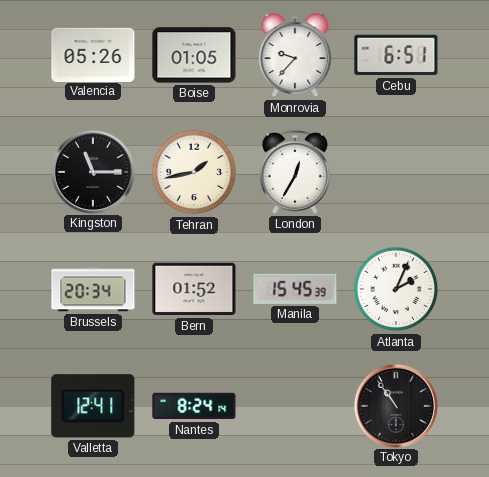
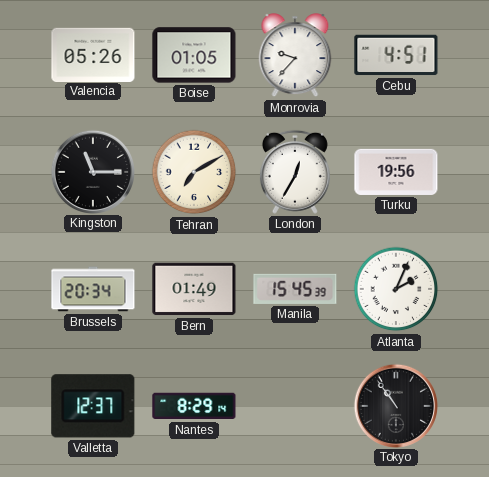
Cebu: 6:51 -> 4:51
Tehran: 1:43 -> 7:10
Turku: none -> 19:56
Bern: 01:52 -> 01:49
Valletta: 12:41 -> 12:37
Nantes: 8:24 -> 8:29
